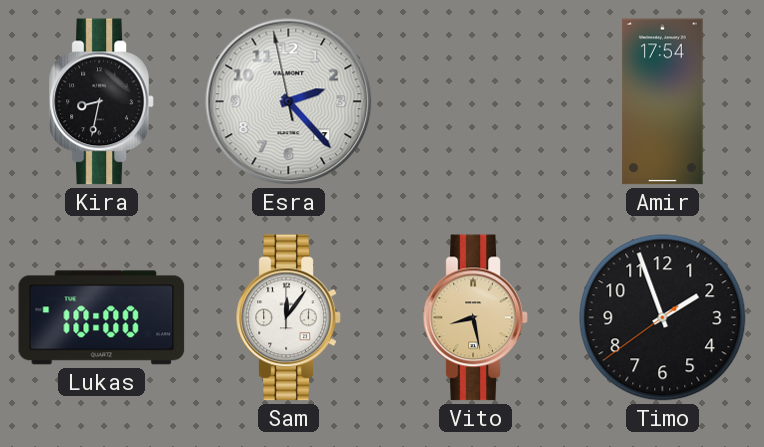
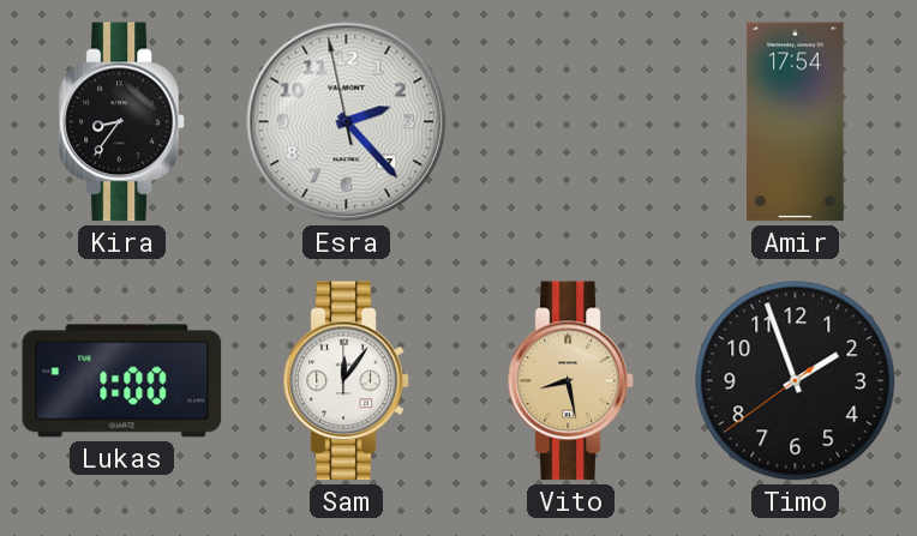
Kira: 8:32 -> 8:36
Lukas: 10:00 -> 1:00
